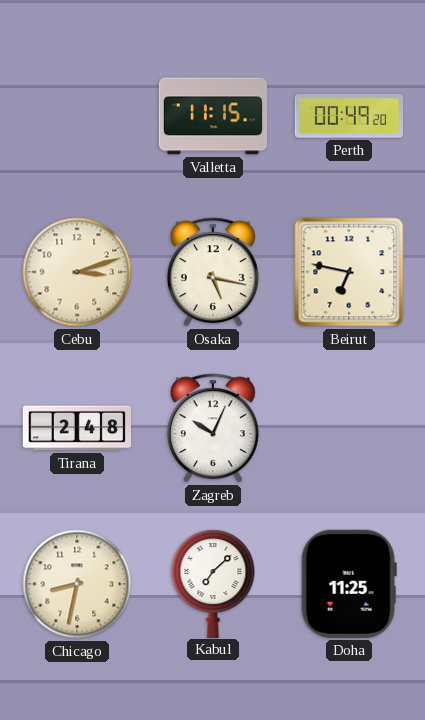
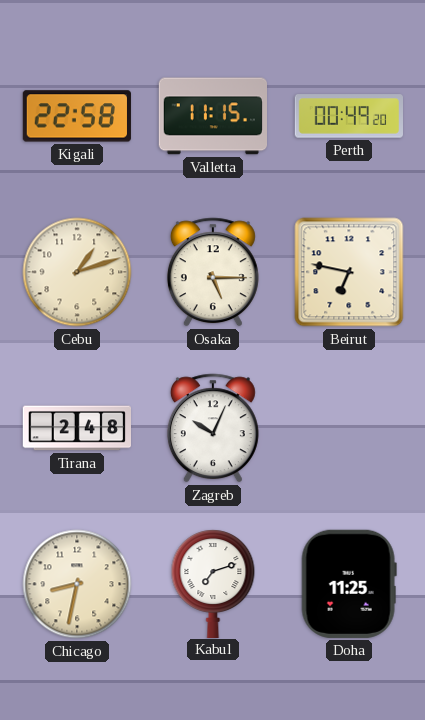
Kigali: none -> 22:58
Cebu: 3:12 -> 1:12
Osaka: 5:17 -> 5:15
Kabul: 7:08 -> 7:12
